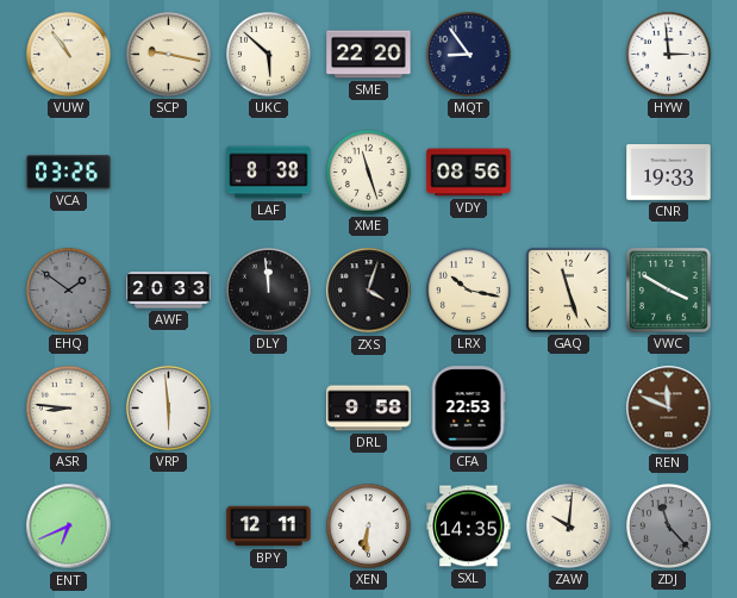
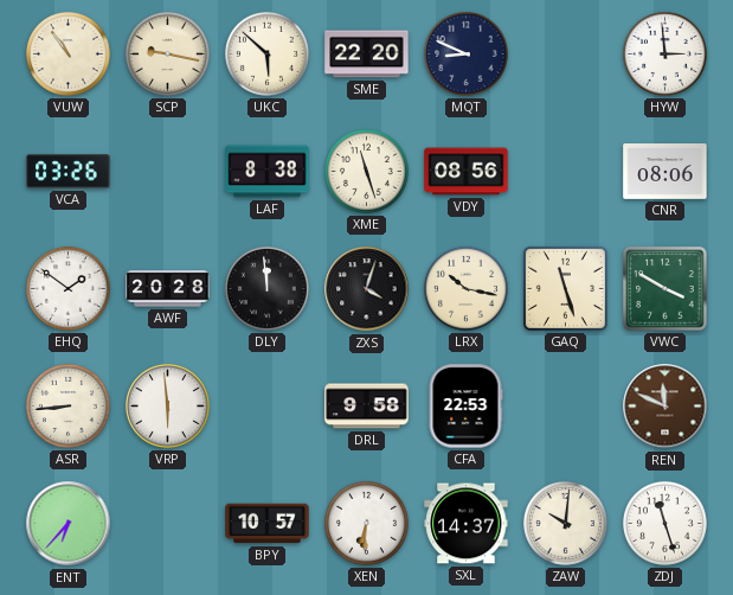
MQT: 8:54 -> 8:49
CNR: 19:33 -> 08:06
EHQ dial: grey -> white
AWF: 20:33 -> 20:28
ASR: 8:46 -> 8:44
ENT: 6:41 -> 6:37
BPY: 12:11 -> 10:57
SXL: 14:35 -> 14:37
ZDJ: 11:23 -> 11:27
ZDJ dial: grey -> white
